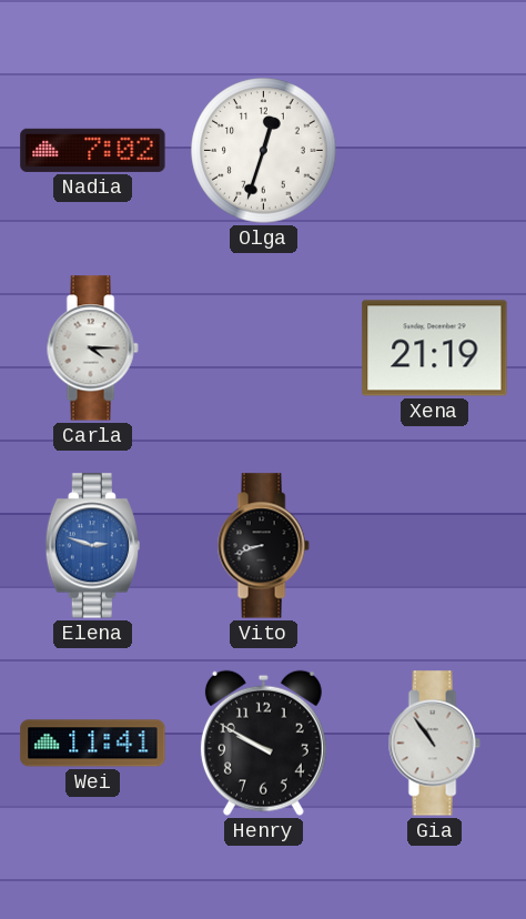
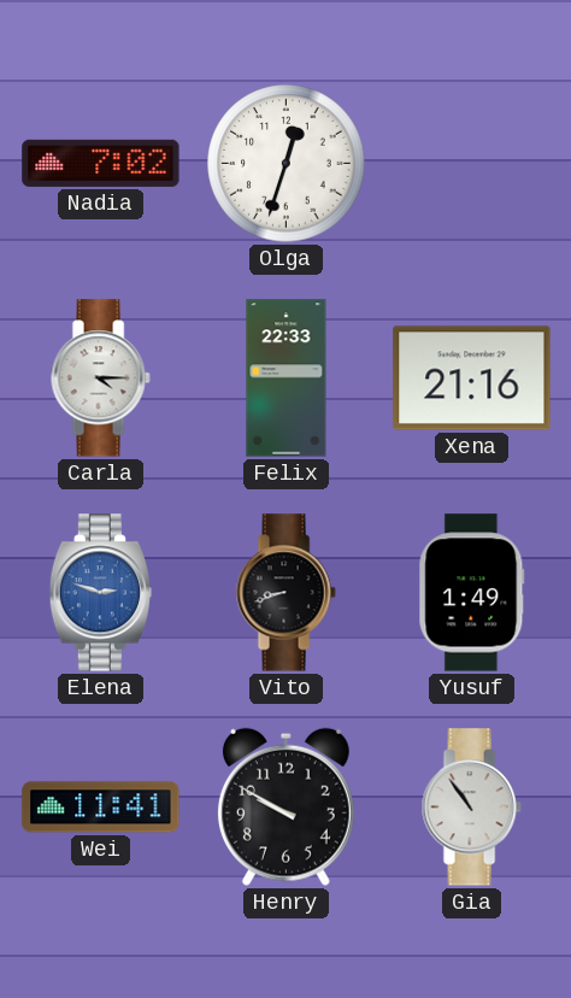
Felix: none -> 22:33
Xena: 21:19 -> 21:16
Yusuf: none -> 1:49
